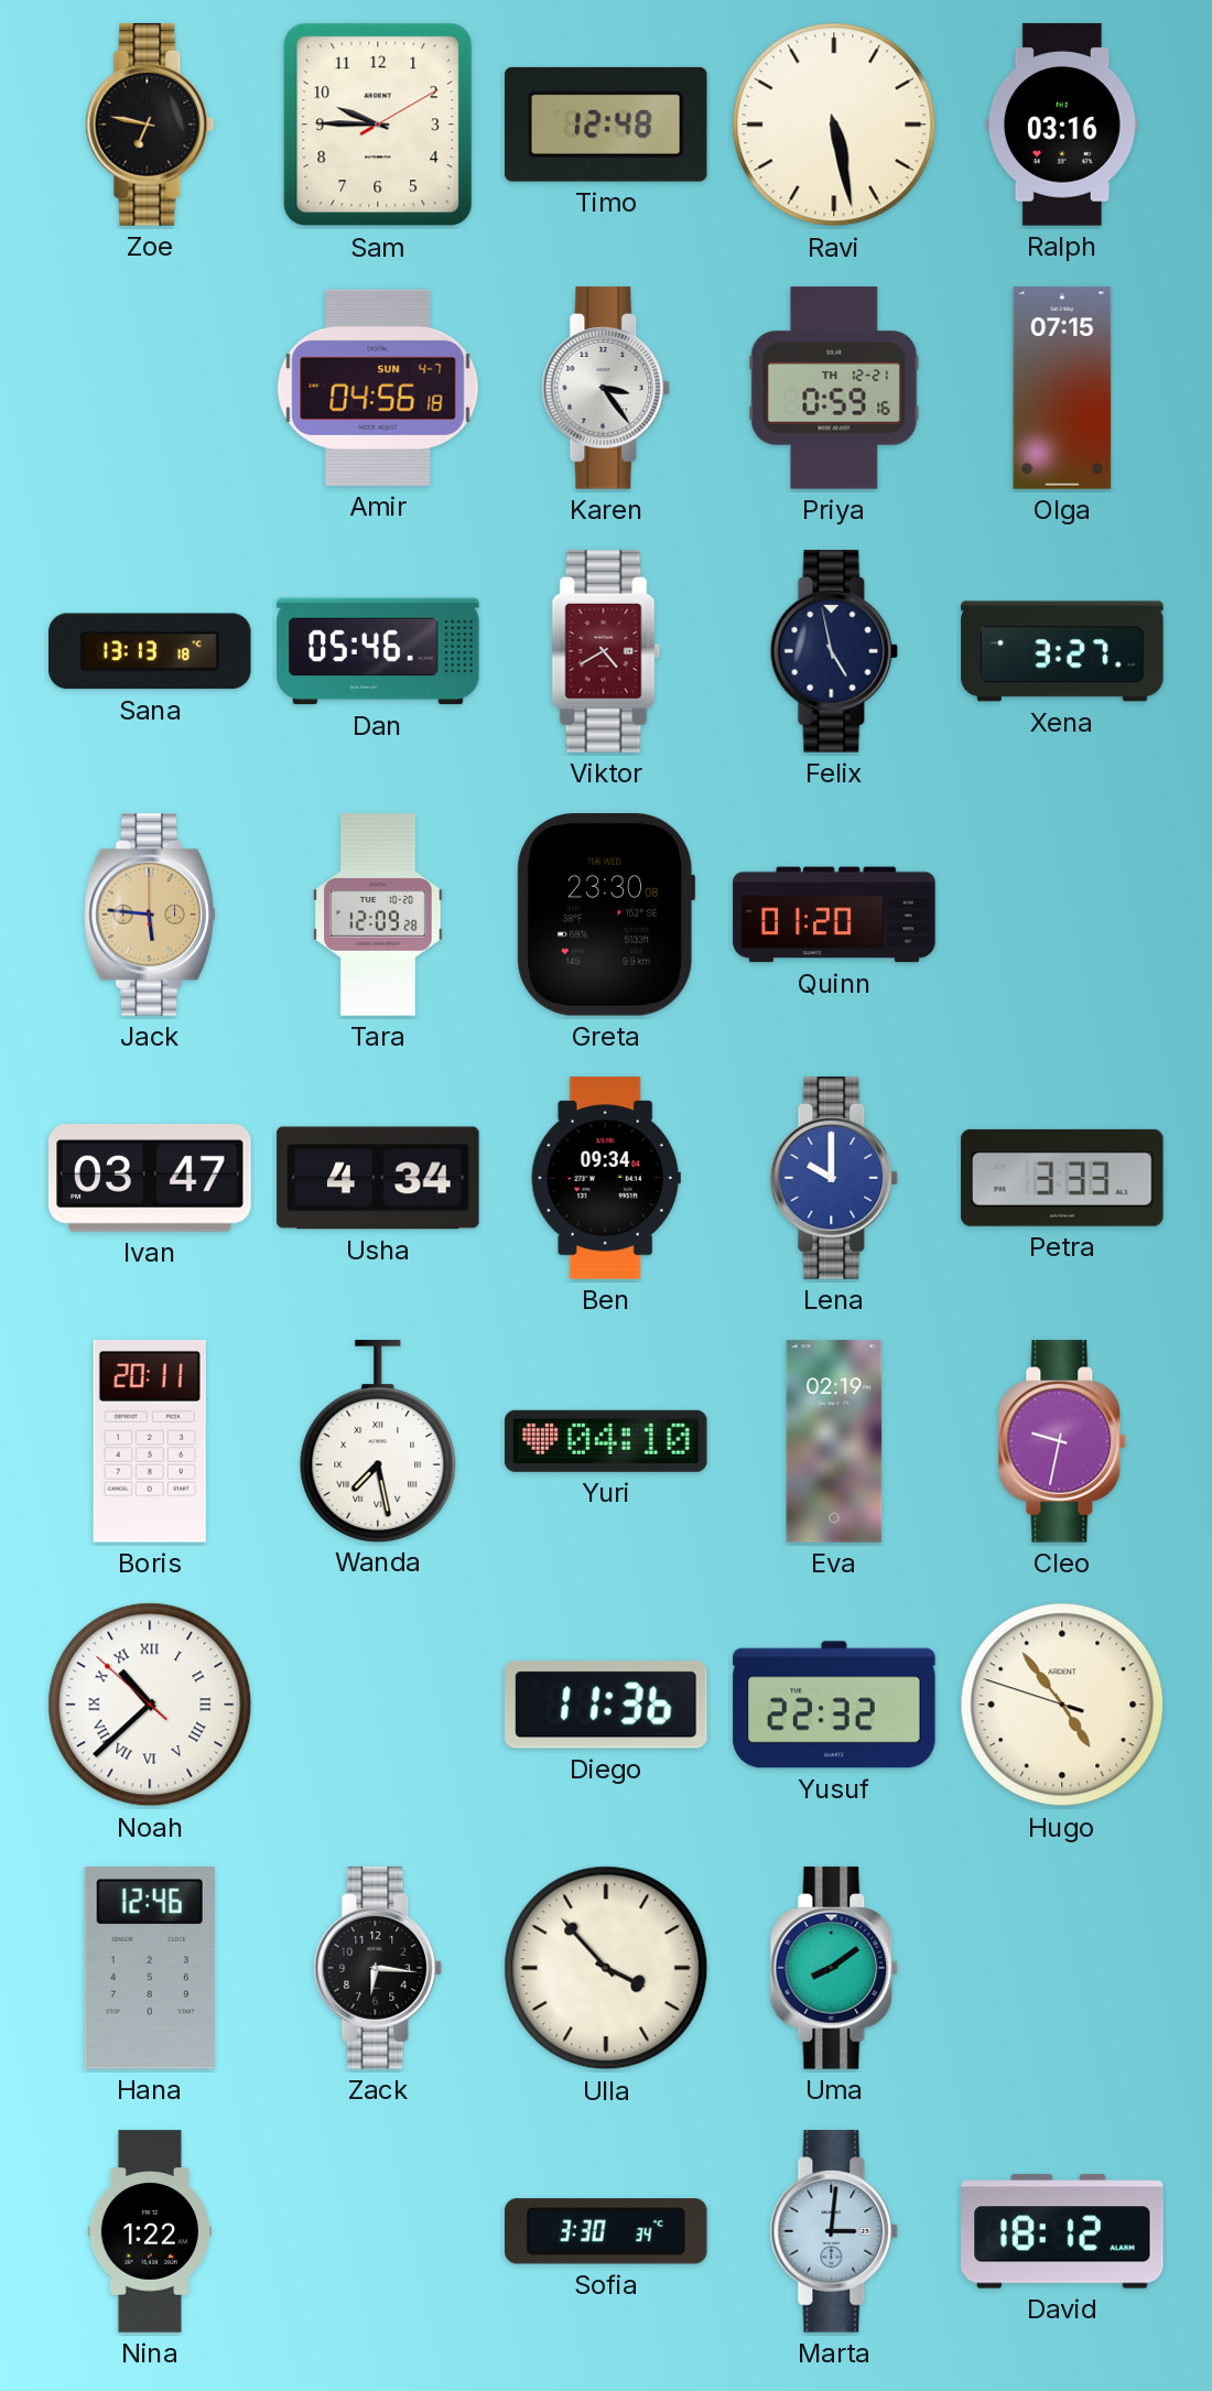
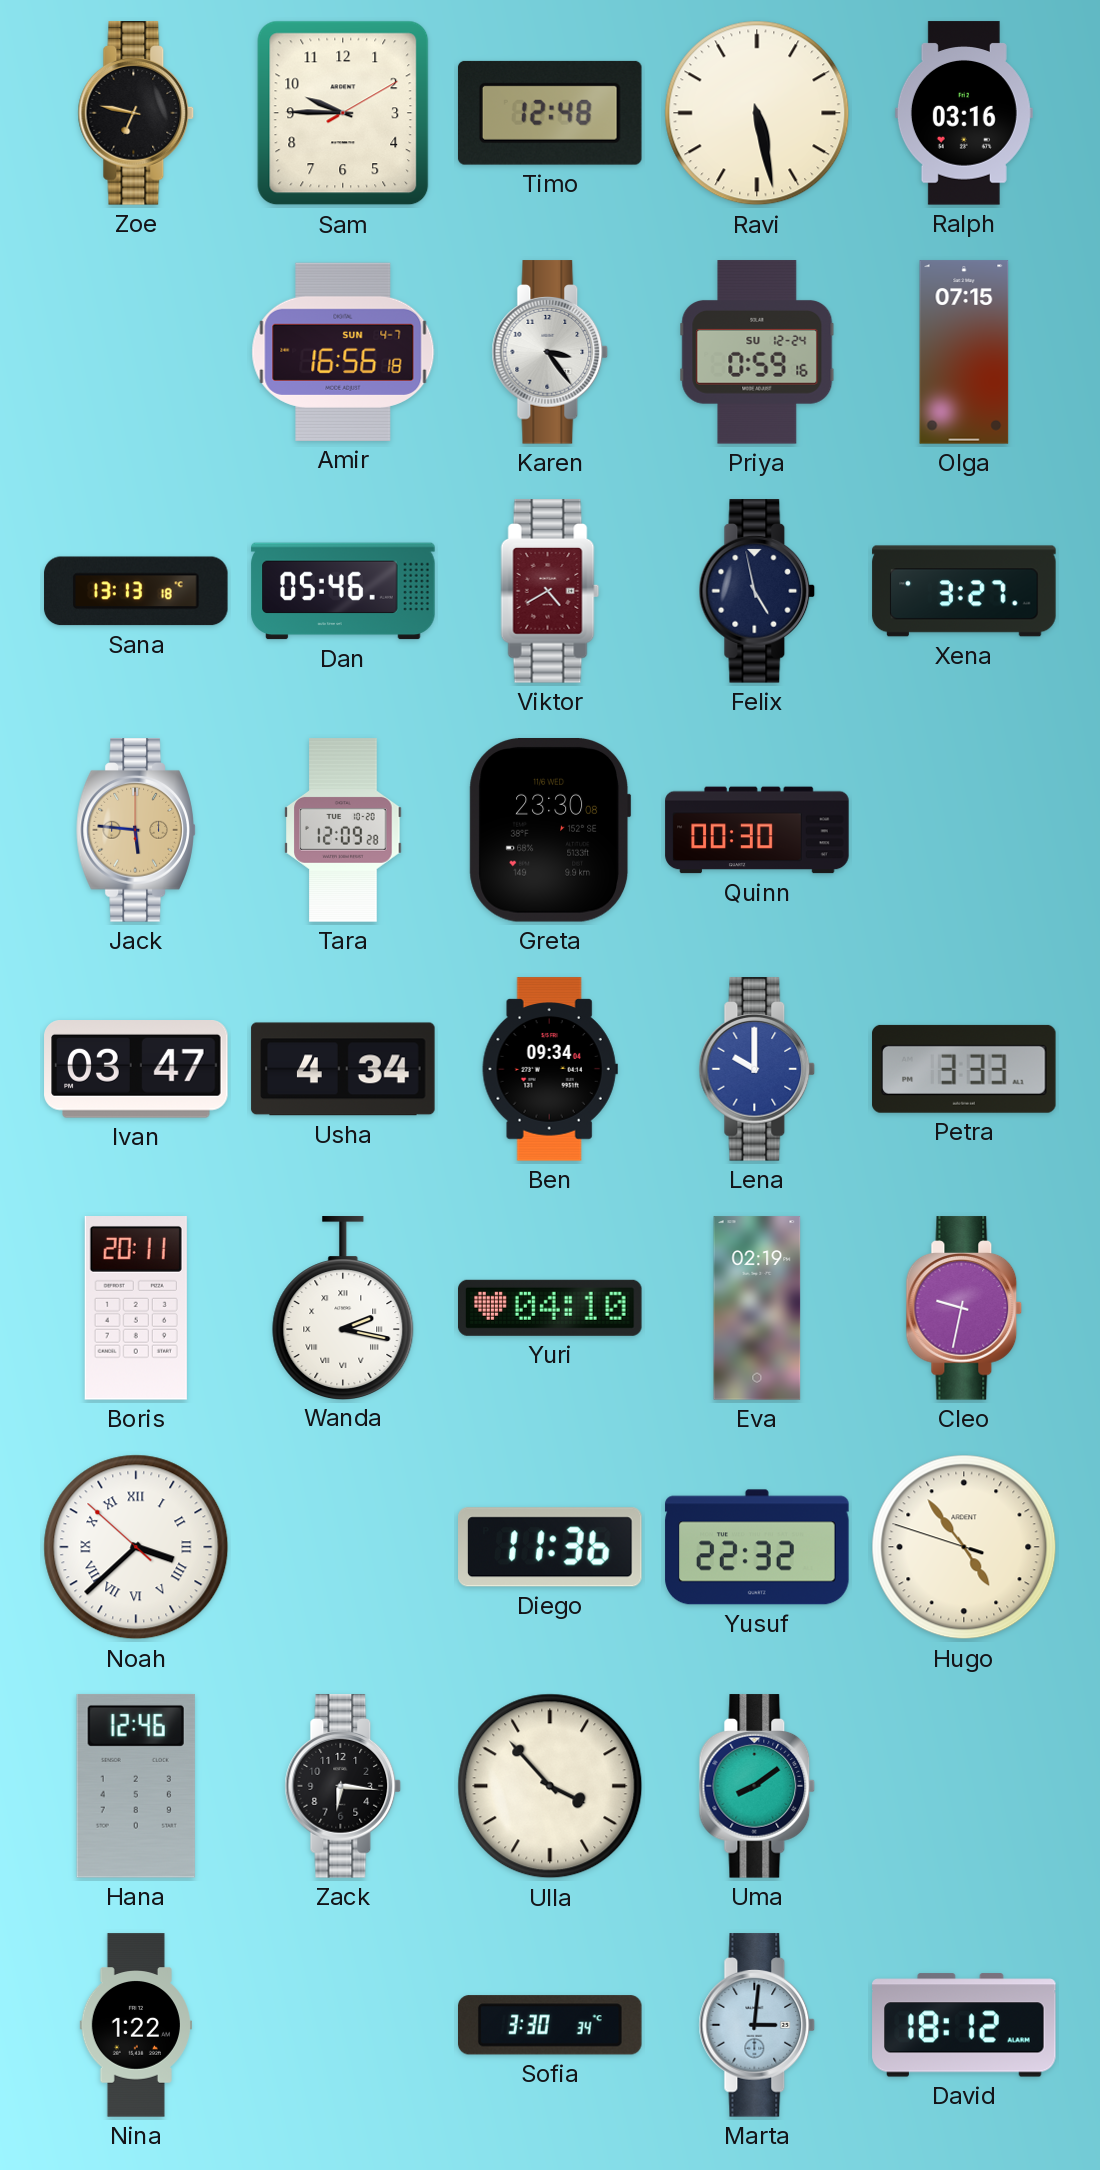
Amir: 04:56 -> 16:56
Priya date: TH 12-21 -> SU 12-24
Quinn: 01:20 -> 00:30
Wanda: 7:28 -> 2:17
Noah: 10:37 -> 3:37
